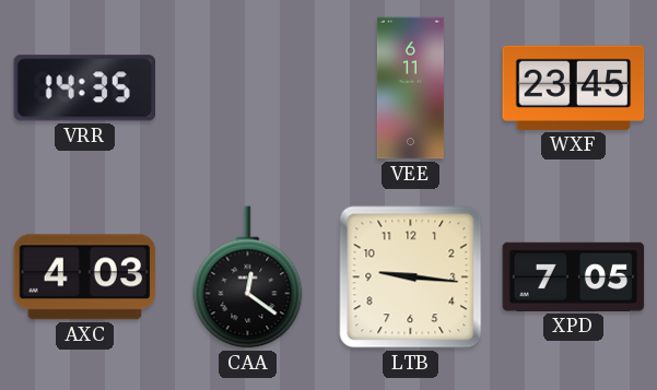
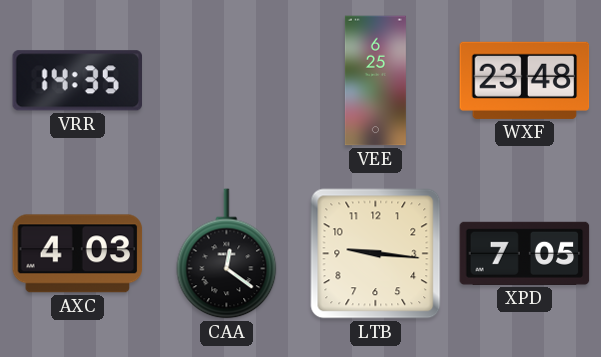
VEE: 6:11 -> 6:25
WXF: 23:45 -> 23:48
